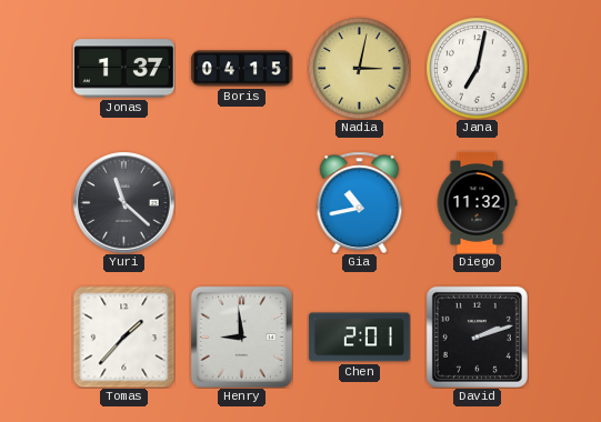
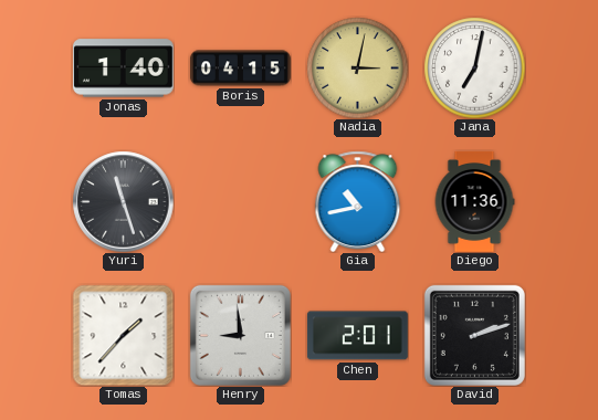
Jonas: 1:37 -> 1:40
Yuri: 11:22 -> 11:27
Diego: 11:32 -> 11:36
